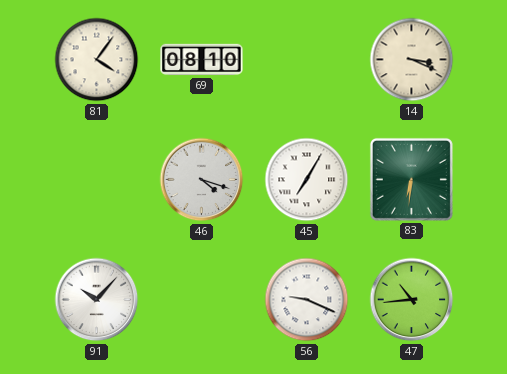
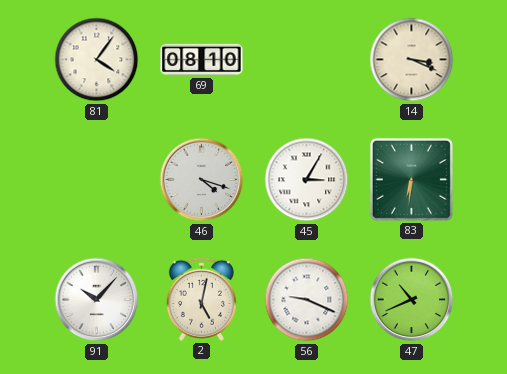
45: 7:05 -> 3:05
2: none -> 5:02
47: 10:44 -> 10:41
